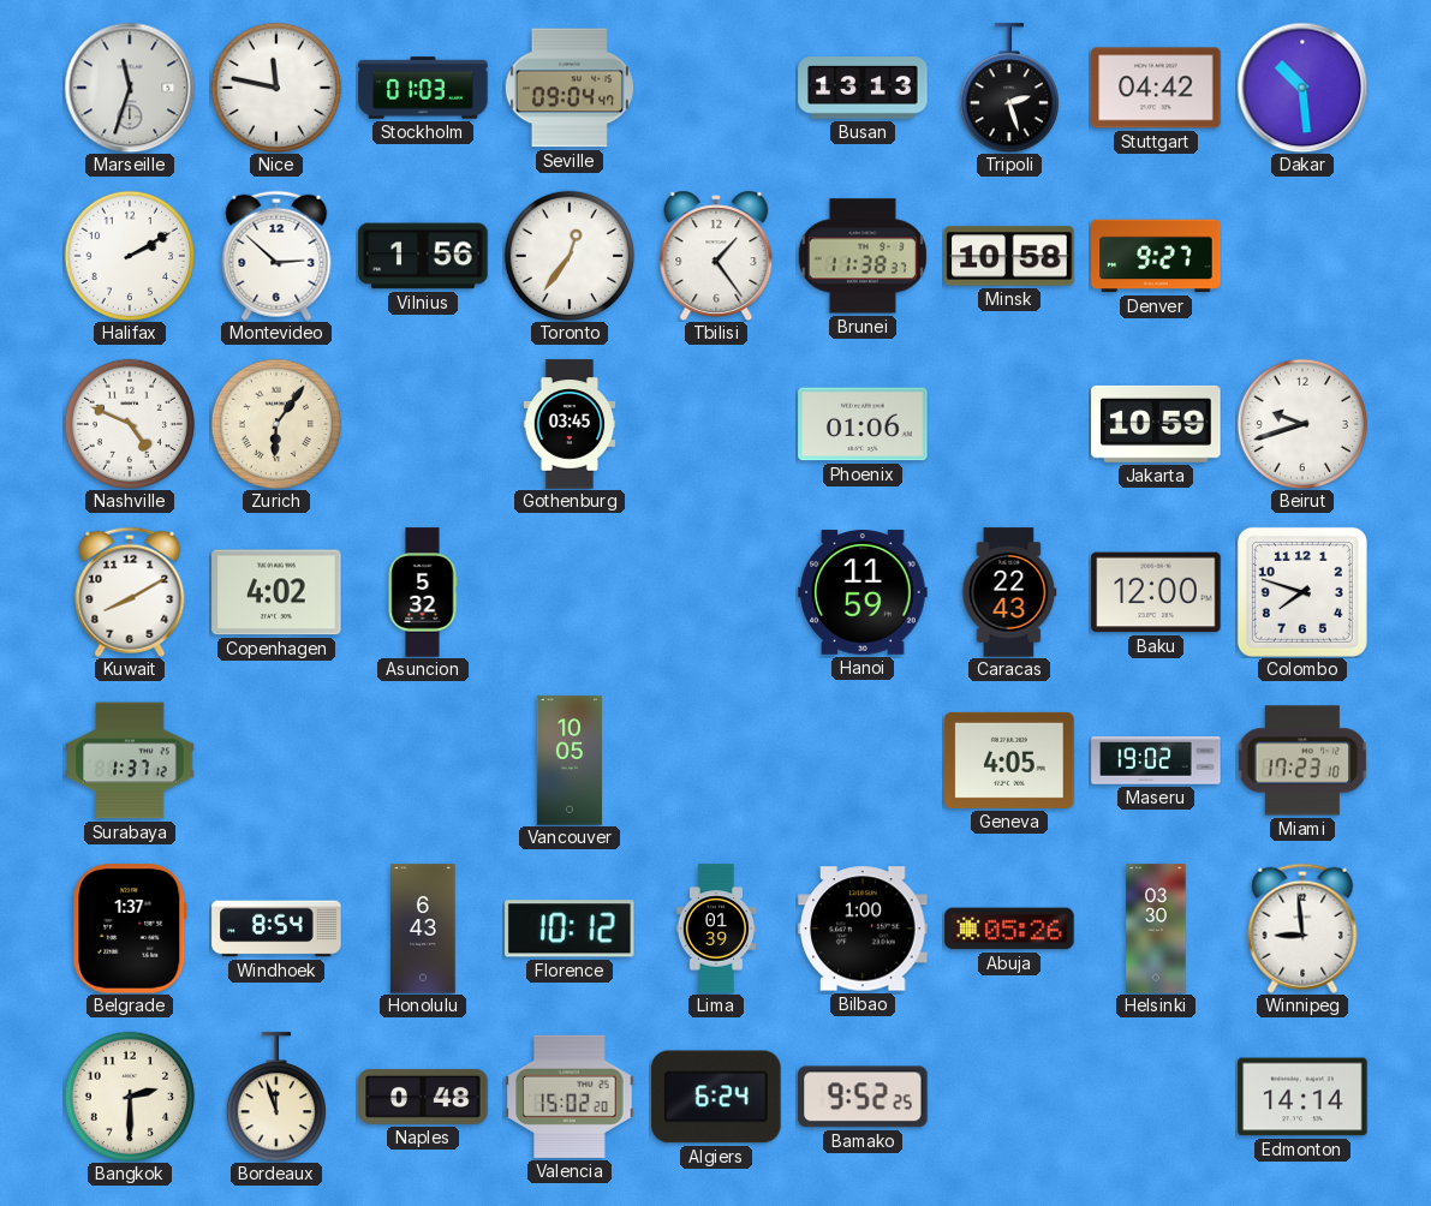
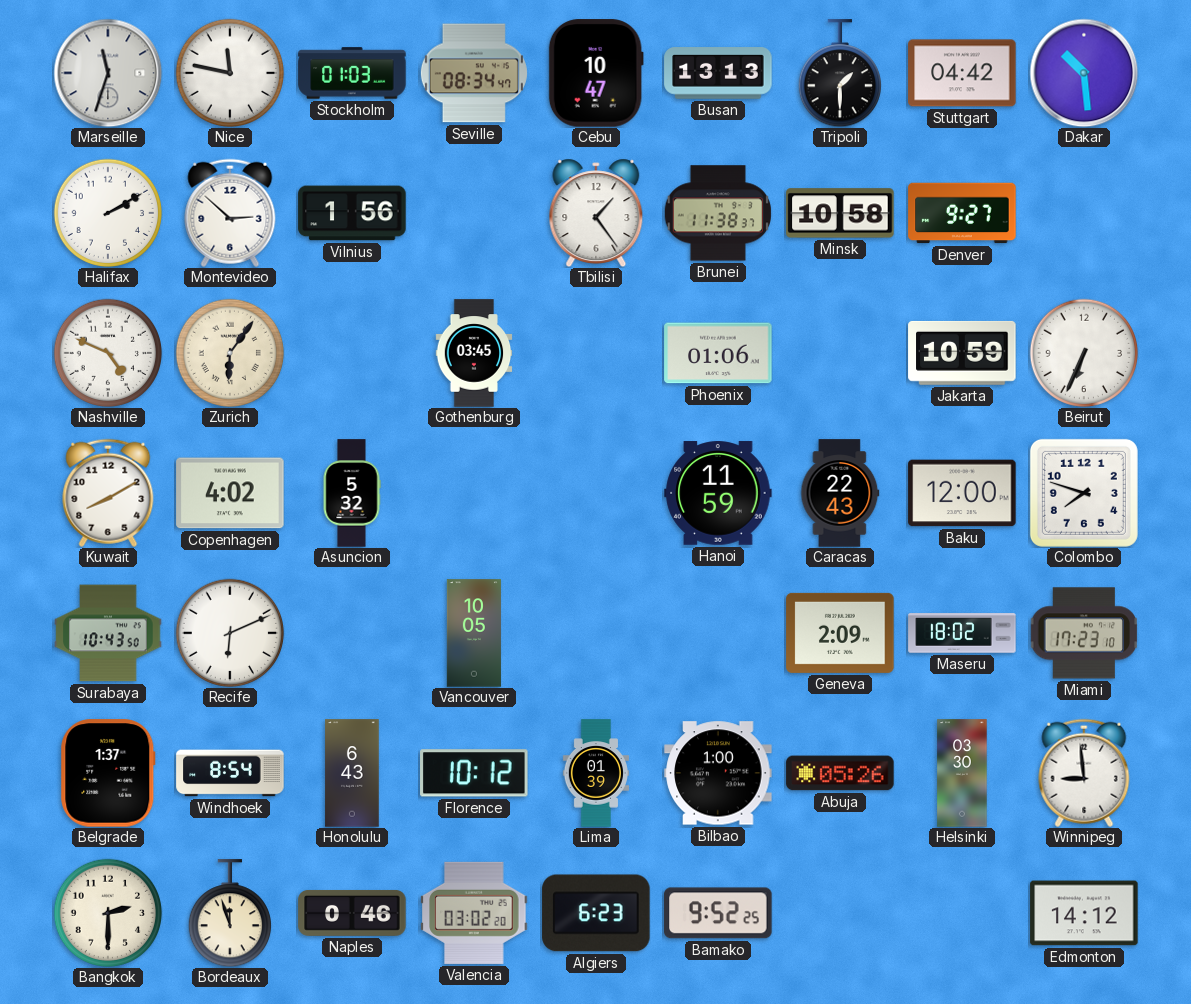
Seville: 09:04 -> 08:34
Cebu: none -> 10:47
Tripoli: 2:27 -> 1:30
Toronto: 12:36 -> none
Beirut: 9:42 -> 6:34
Surabaya: 1:37 -> 10:43
Recife: none -> 6:11
Geneva: 4:05 -> 2:09
Maseru: 19:02 -> 18:02
Naples: 0:48 -> 0:46
Valencia: 15:02 -> 03:02
Algiers: 6:24 -> 6:23
Edmonton: 14:14 -> 14:12
